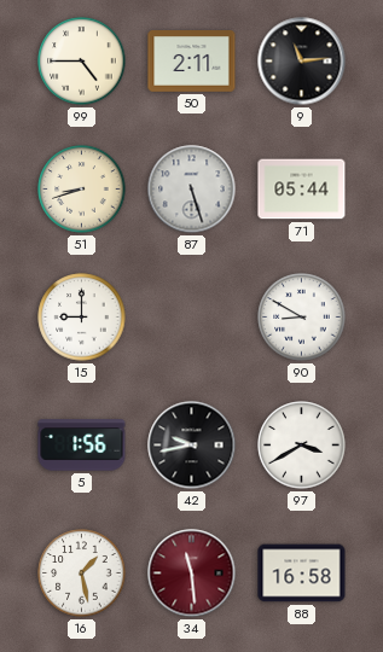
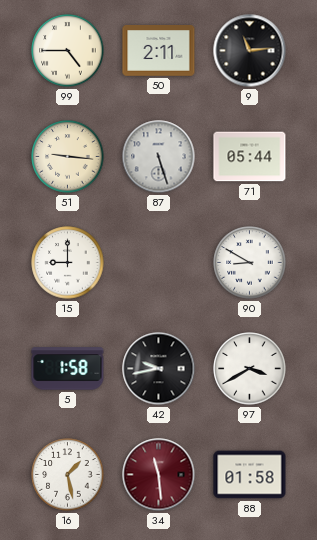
51: 8:42 -> 9:16
5: 1:56 -> 1:58
88: 16:58 -> 01:58
